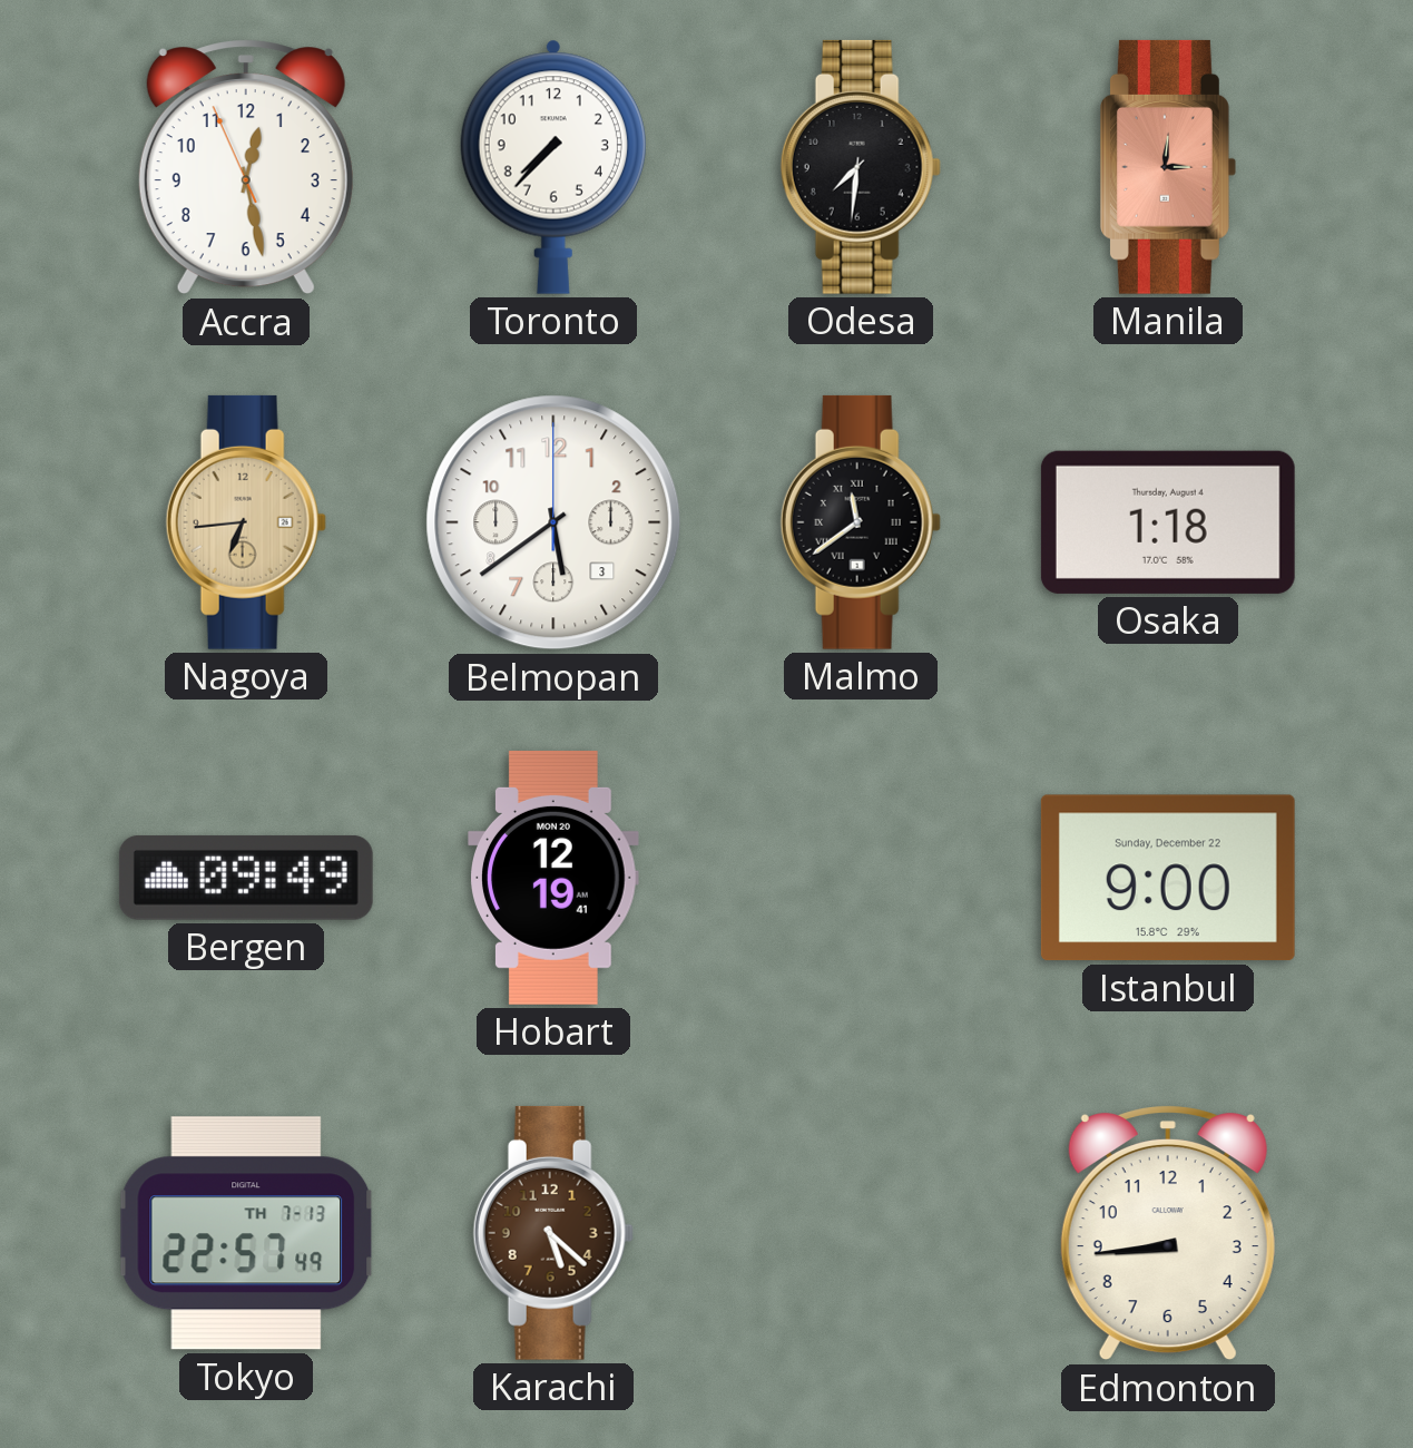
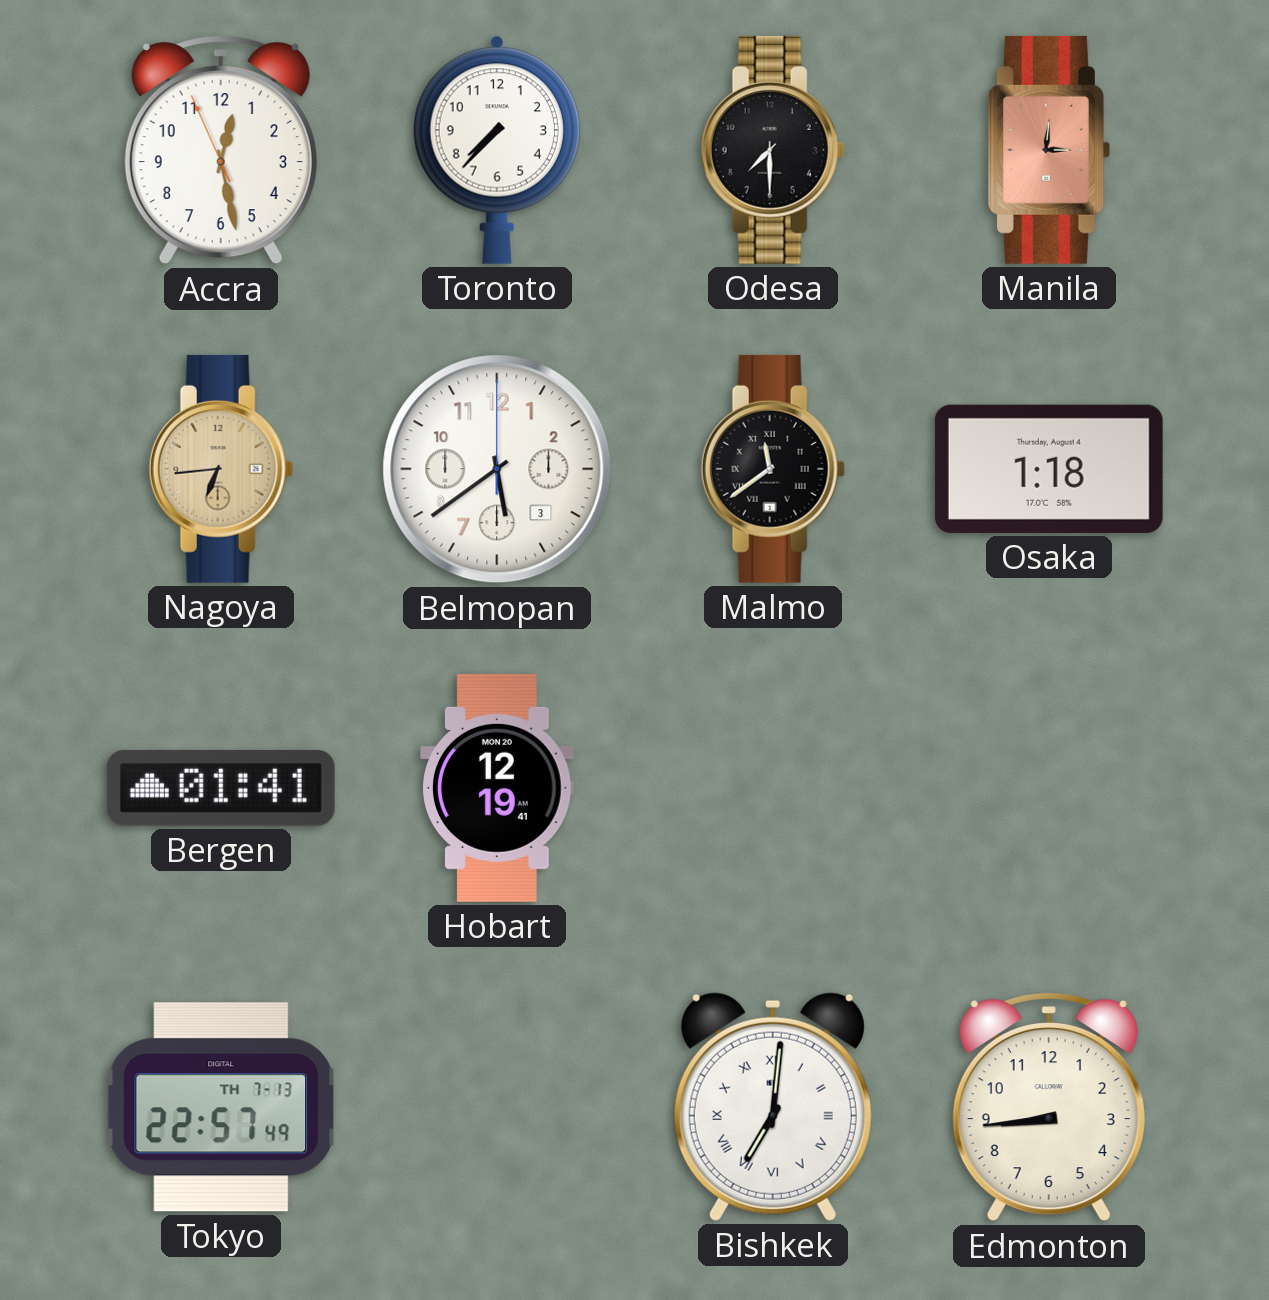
Odesa: 7:31 -> 7:30
Bergen: 09:49 -> 01:41
Istanbul: 9:00 -> none
Karachi: 5:22 -> none
Bishkek: none -> 7:01
